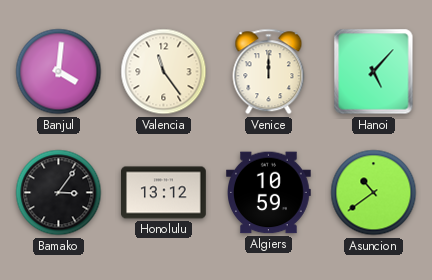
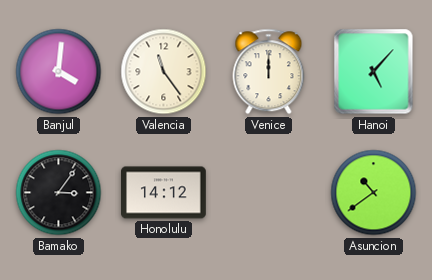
Honolulu: 13:12 -> 14:12
Algiers: 10:59 -> none
